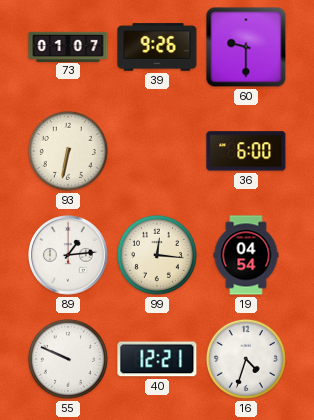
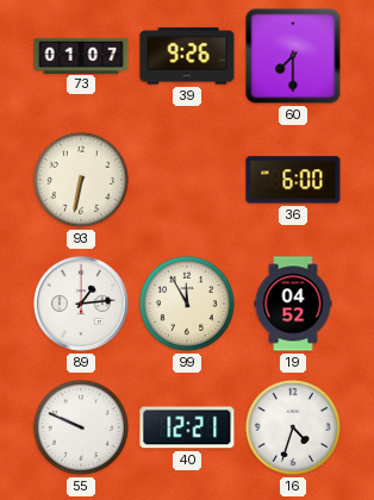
60: 9:30 -> 7:30
99: 12:16 -> 11:55
19: 04:54 -> 04:52
